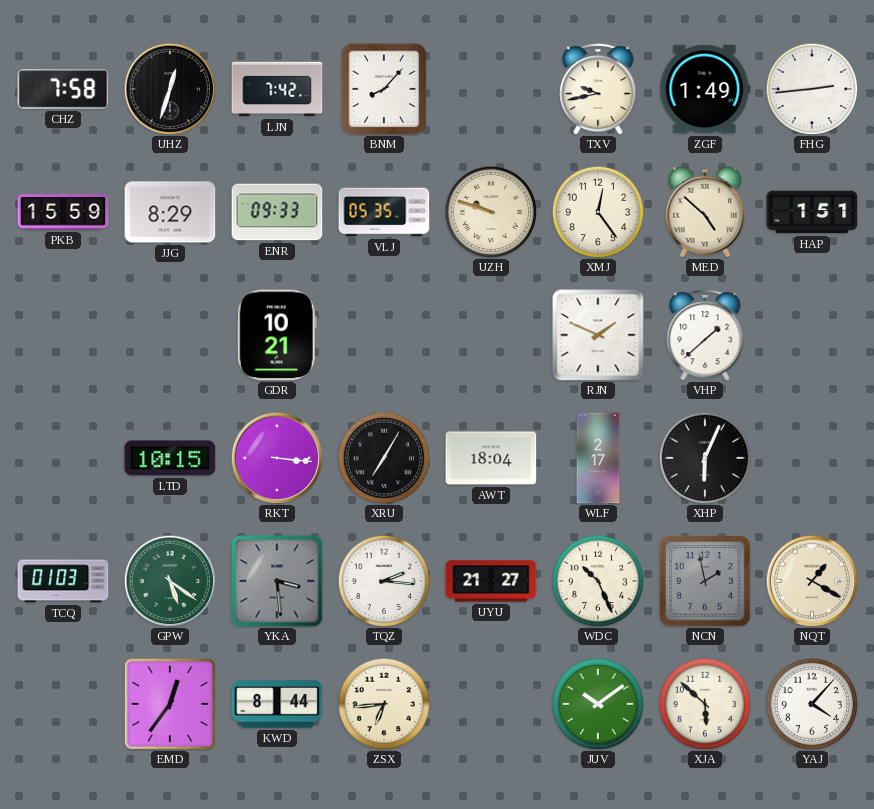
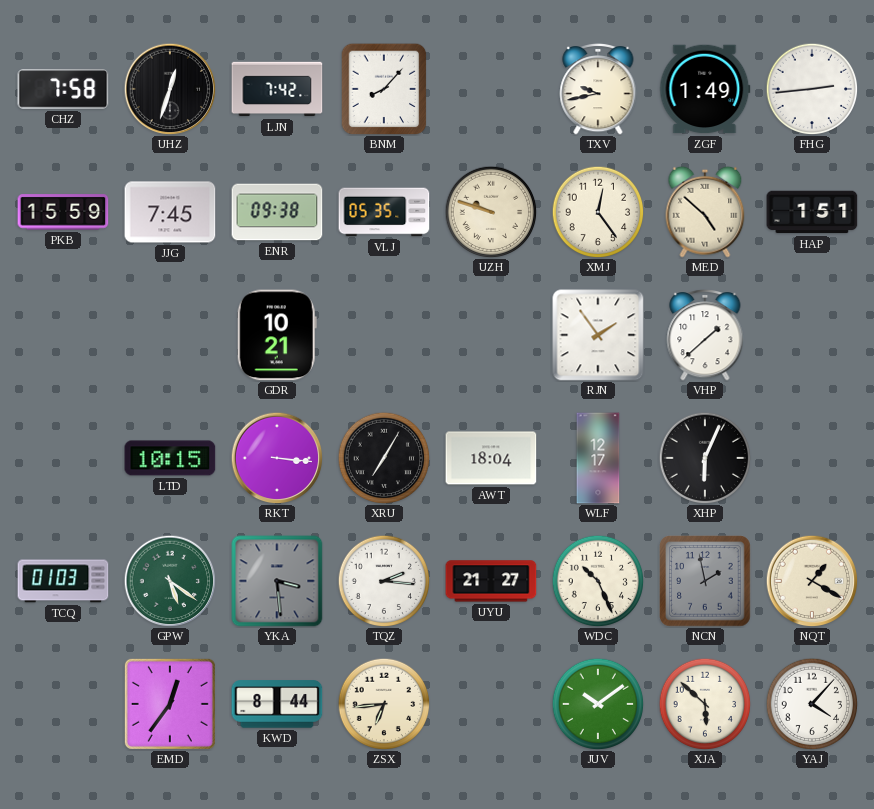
JJG: 8:29 -> 7:45
ENR: 09:33 -> 09:38
RJN: 1:49 -> 1:54
WLF: 2:17 -> 12:17
